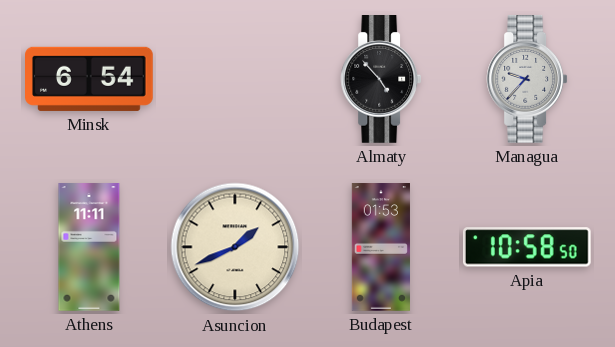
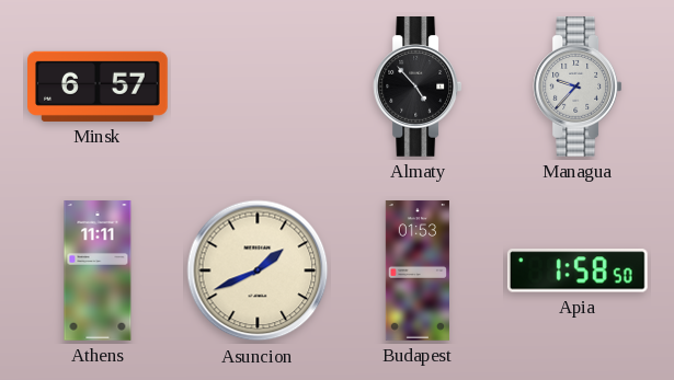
Minsk: 6:54 -> 6:57
Apia: 10:58 -> 1:58
